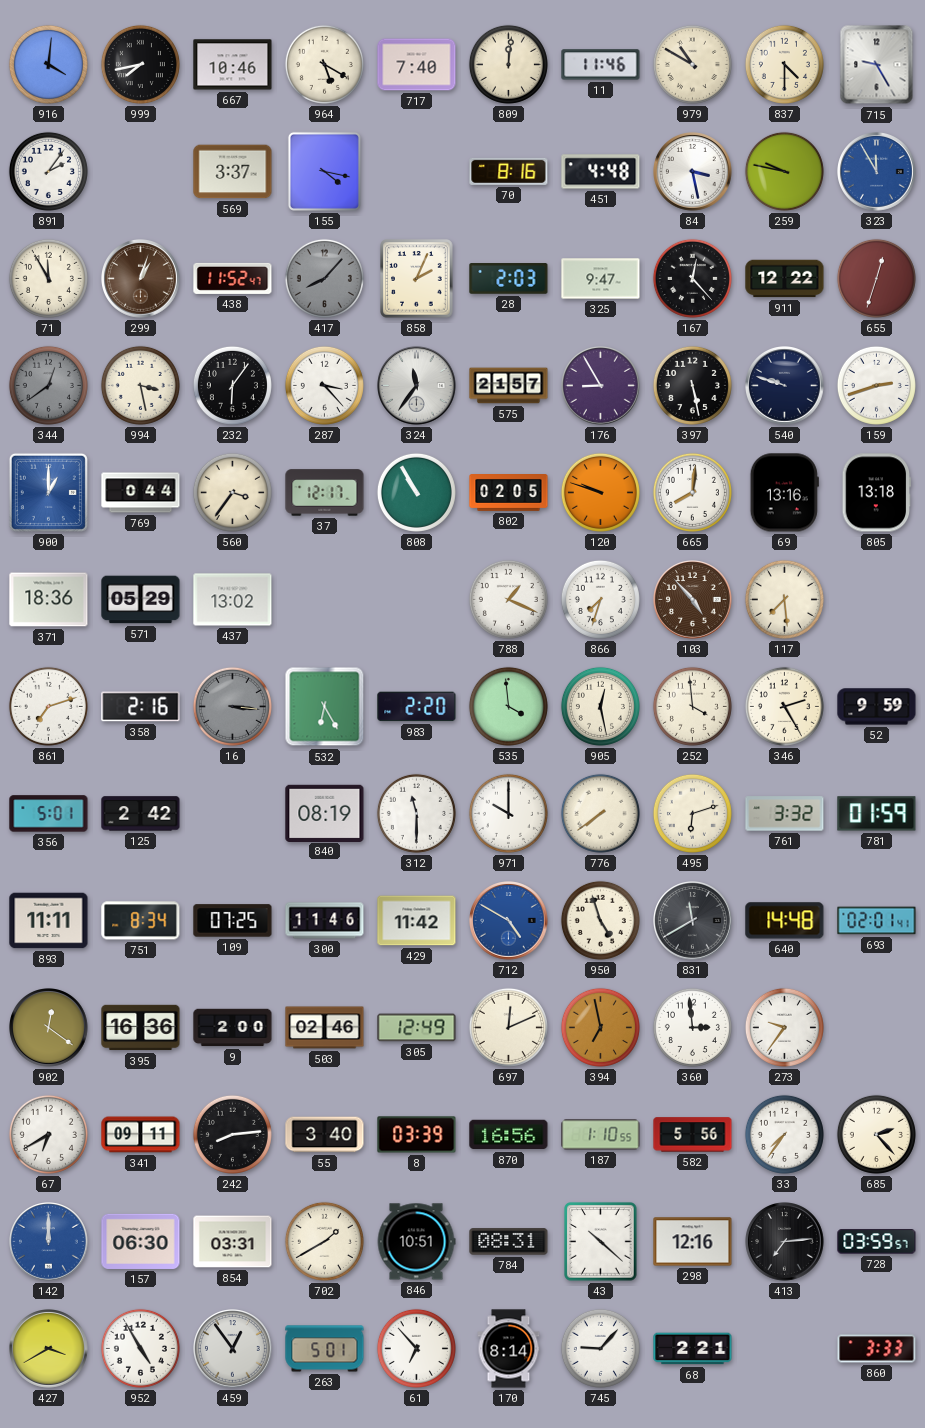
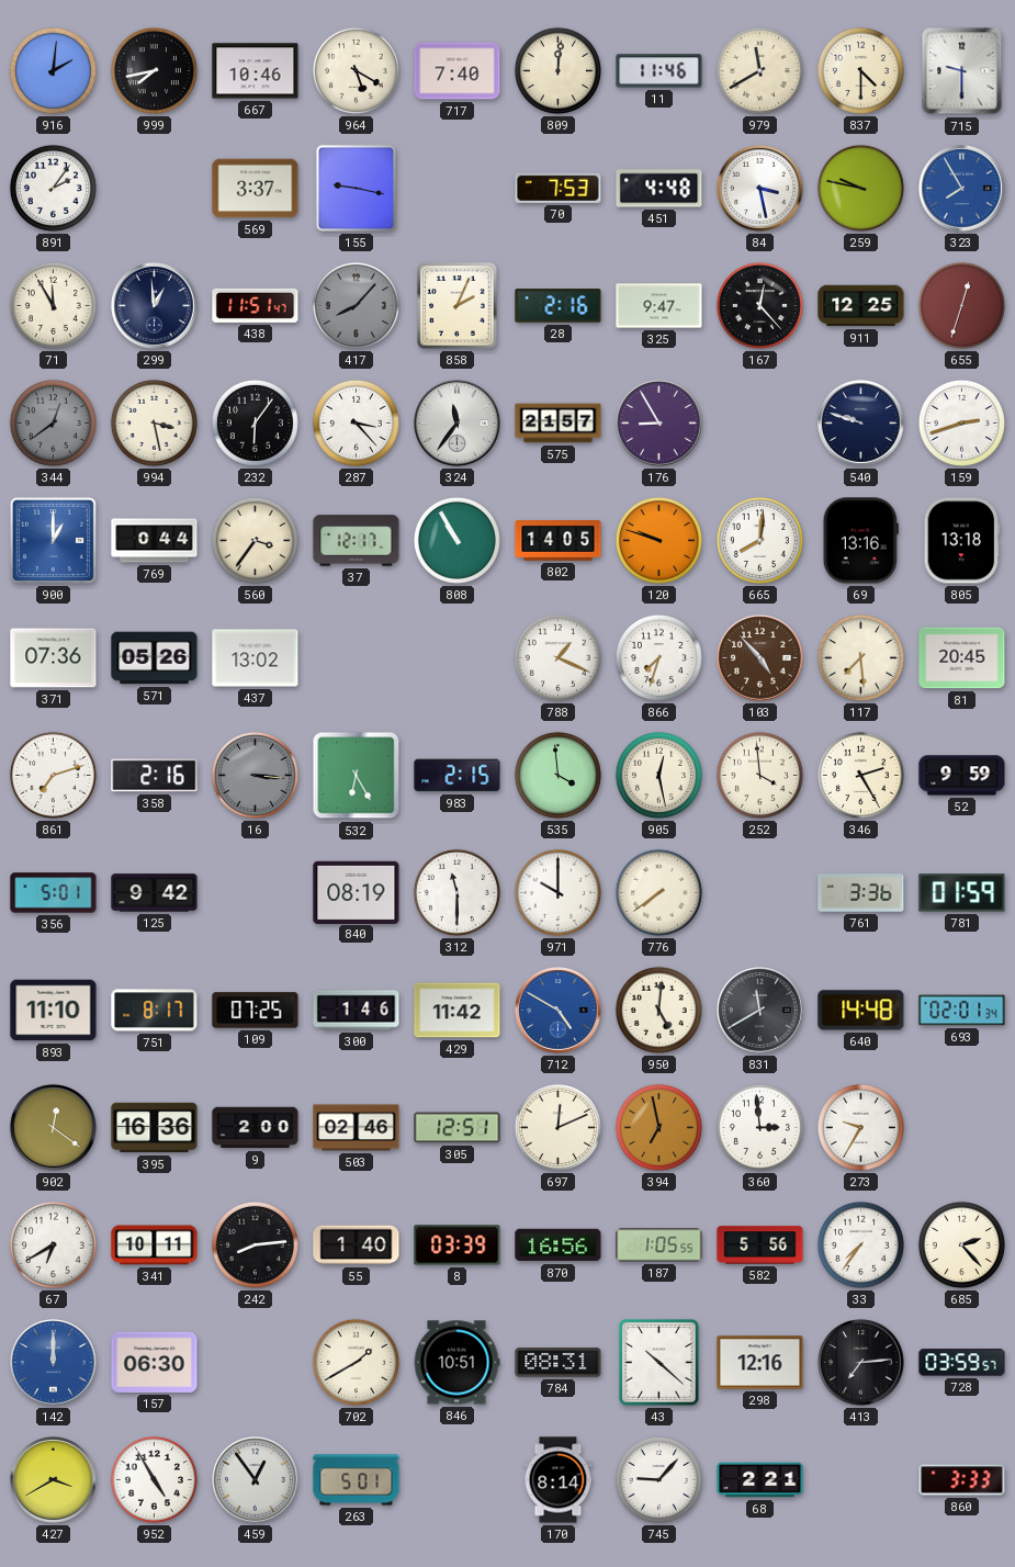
916: 4:01 -> 2:01
979: 10:50 -> 11:40
715: 9:25 -> 9:30
155: 4:17 -> 9:17
70: 8:16 -> 7:53
323: 11:55 -> 7:55
299: 1:03 -> 12:59
299 dial: brown -> navy
438: 11:52 -> 11:51
28: 2:03 -> 2:16
911: 12:22 -> 12:25
397: 5:28 -> none
802: 02:05 -> 14:05
371: 18:36 -> 07:36
571: 05:29 -> 05:26
81: none -> 20:45
983: 2:20 -> 2:15
125: 2:42 -> 9:42
495: 6:12 -> none
761: 3:32 -> 3:36
893: 11:11 -> 11:10
751: 8:34 -> 8:17
300: 11:46 -> 1:46
950: 4:57 -> 5:01
693: 02:01:41 -> 02:01:34
305: 12:49 -> 12:51
273: 9:36 -> 9:35
341: 09:11 -> 10:11
55: 3:40 -> 1:40
187: 1:10 -> 1:05
854: 03:31 -> none
61: 6:53 -> none
